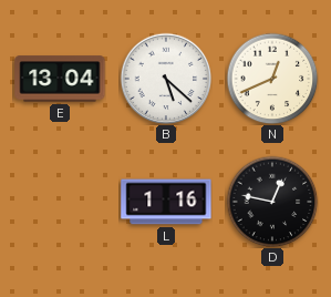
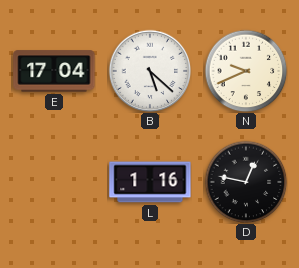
E: 13:04 -> 17:04
N: 12:41 -> 9:41
